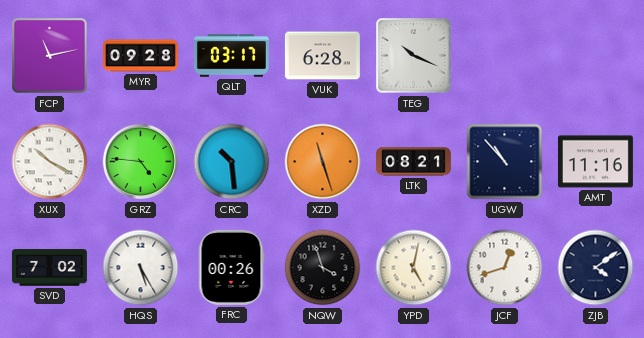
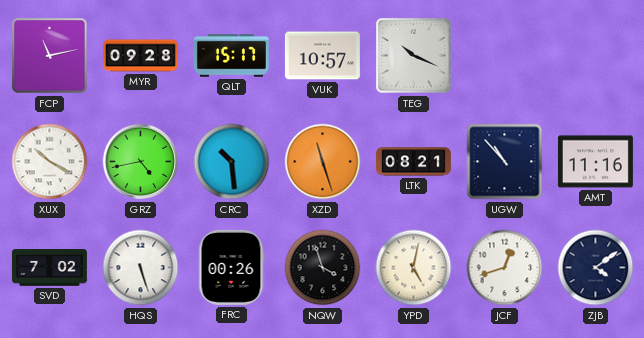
QLT: 03:17 -> 15:17
VUK: 6:28 -> 10:57
GRZ: 4:46 -> 4:43
HQS: 5:25 -> 5:27
